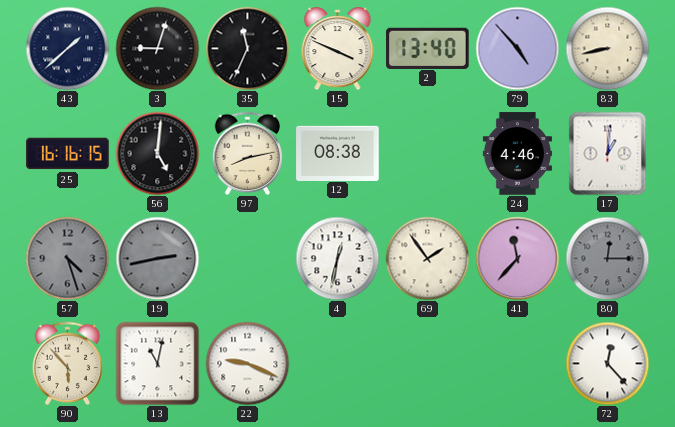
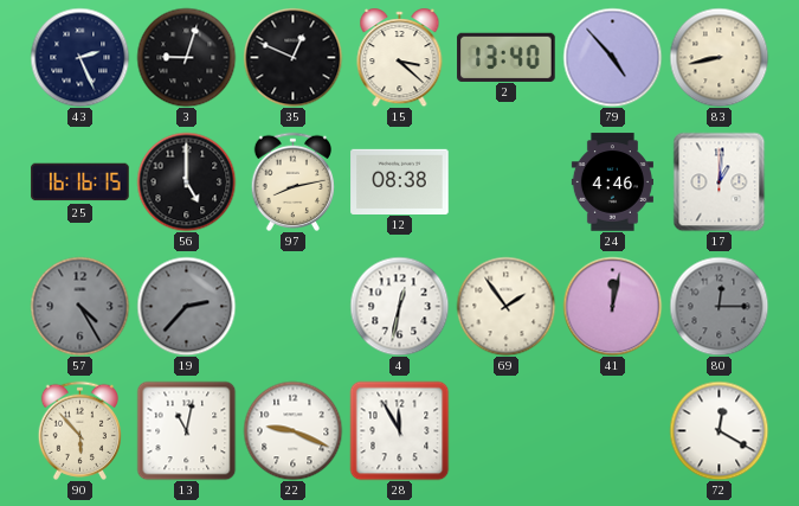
43: 1:38 -> 2:26
35: 11:34 -> 12:49
15: 3:49 -> 3:22
56: 5:01 -> 5:00
57: 4:27 -> 4:25
19: 2:43 -> 2:37
41: 11:37 -> 12:02
28: none -> 11:55
72: 12:23 -> 12:20
